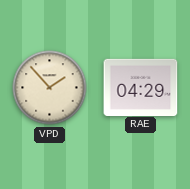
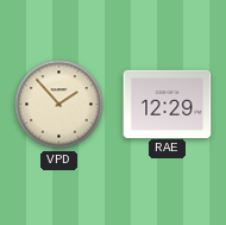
RAE: 04:29 -> 12:29
